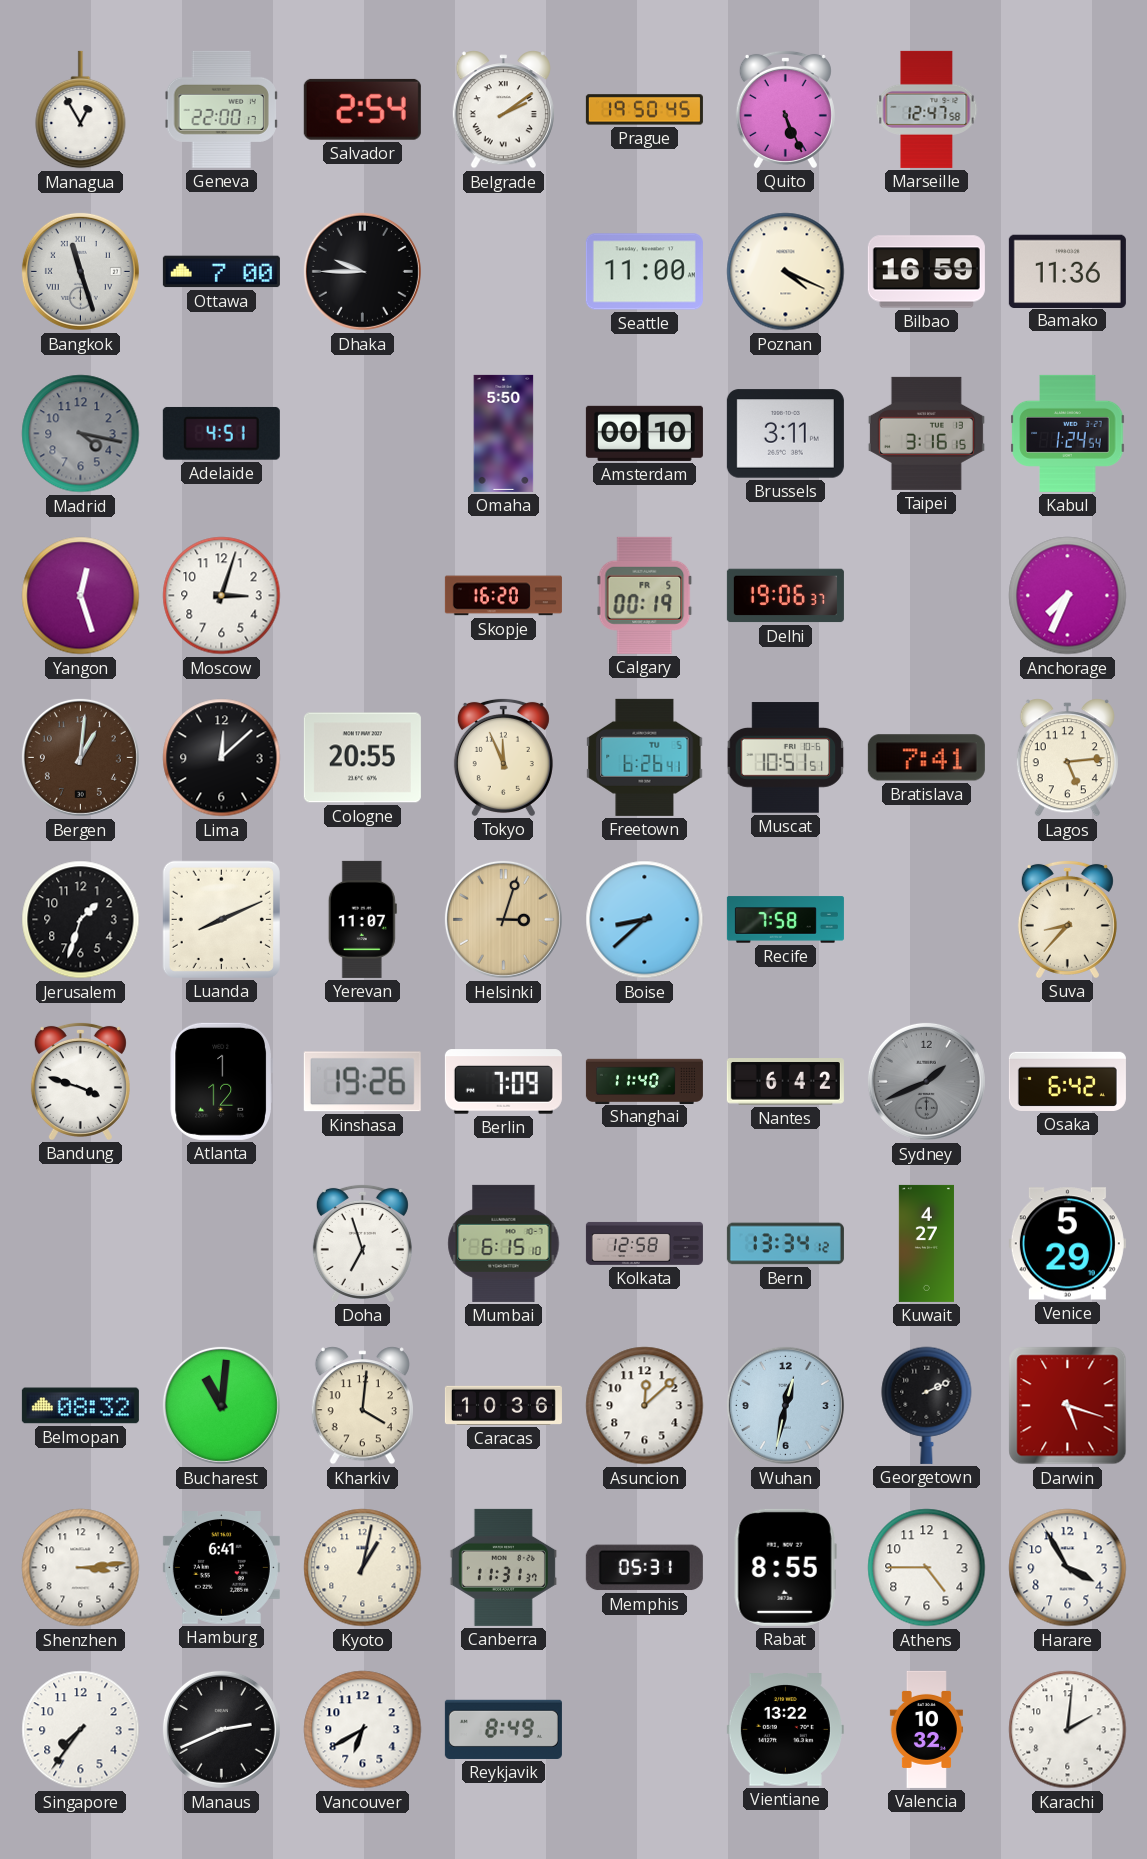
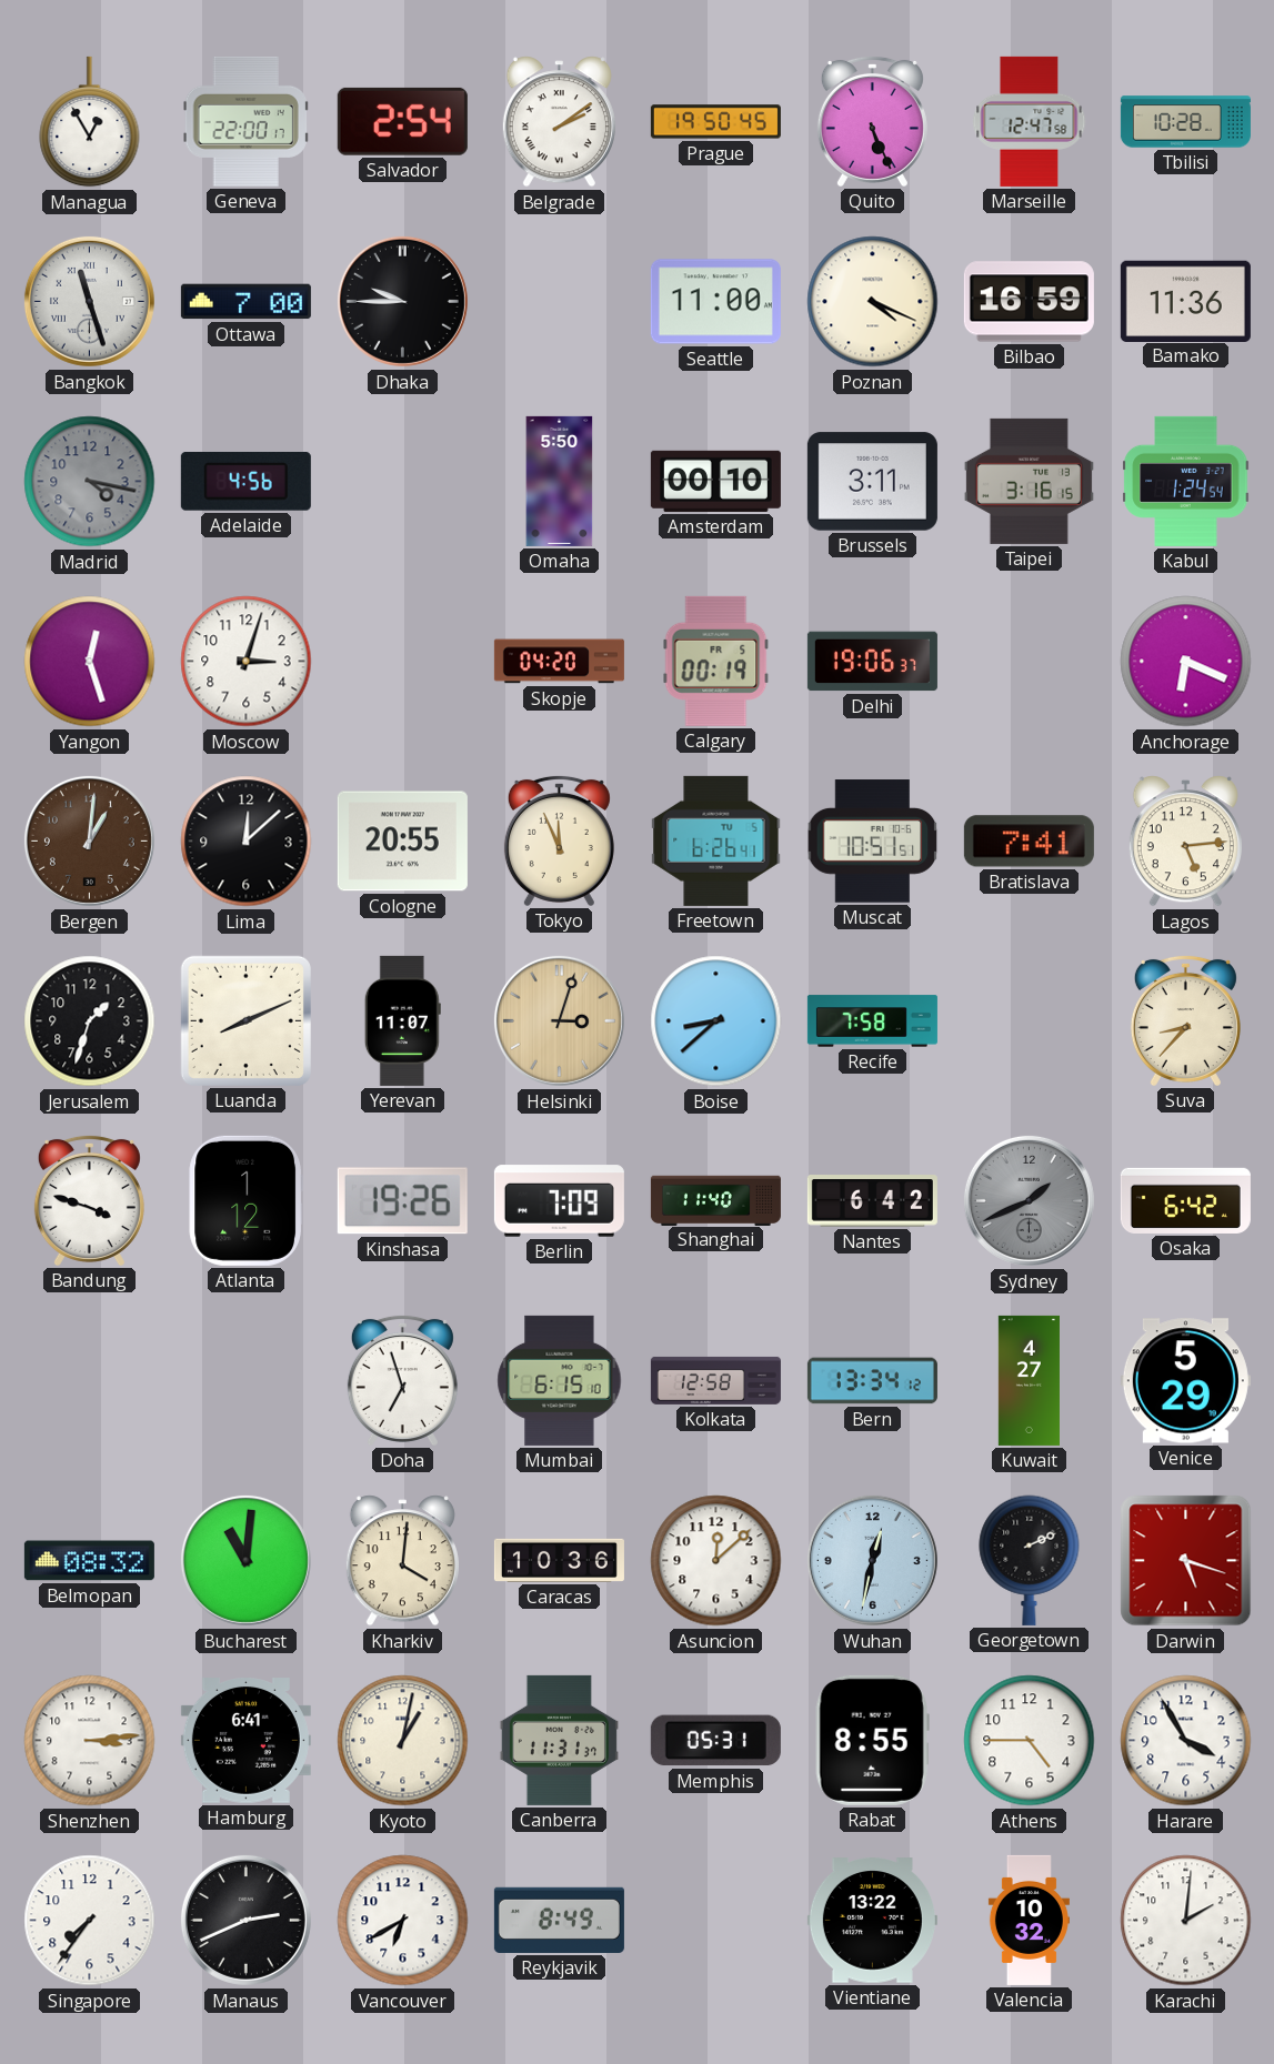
Tbilisi: none -> 10:28
Adelaide: 4:51 -> 4:56
Skopje: 16:20 -> 04:20
Anchorage: 7:34 -> 6:19
